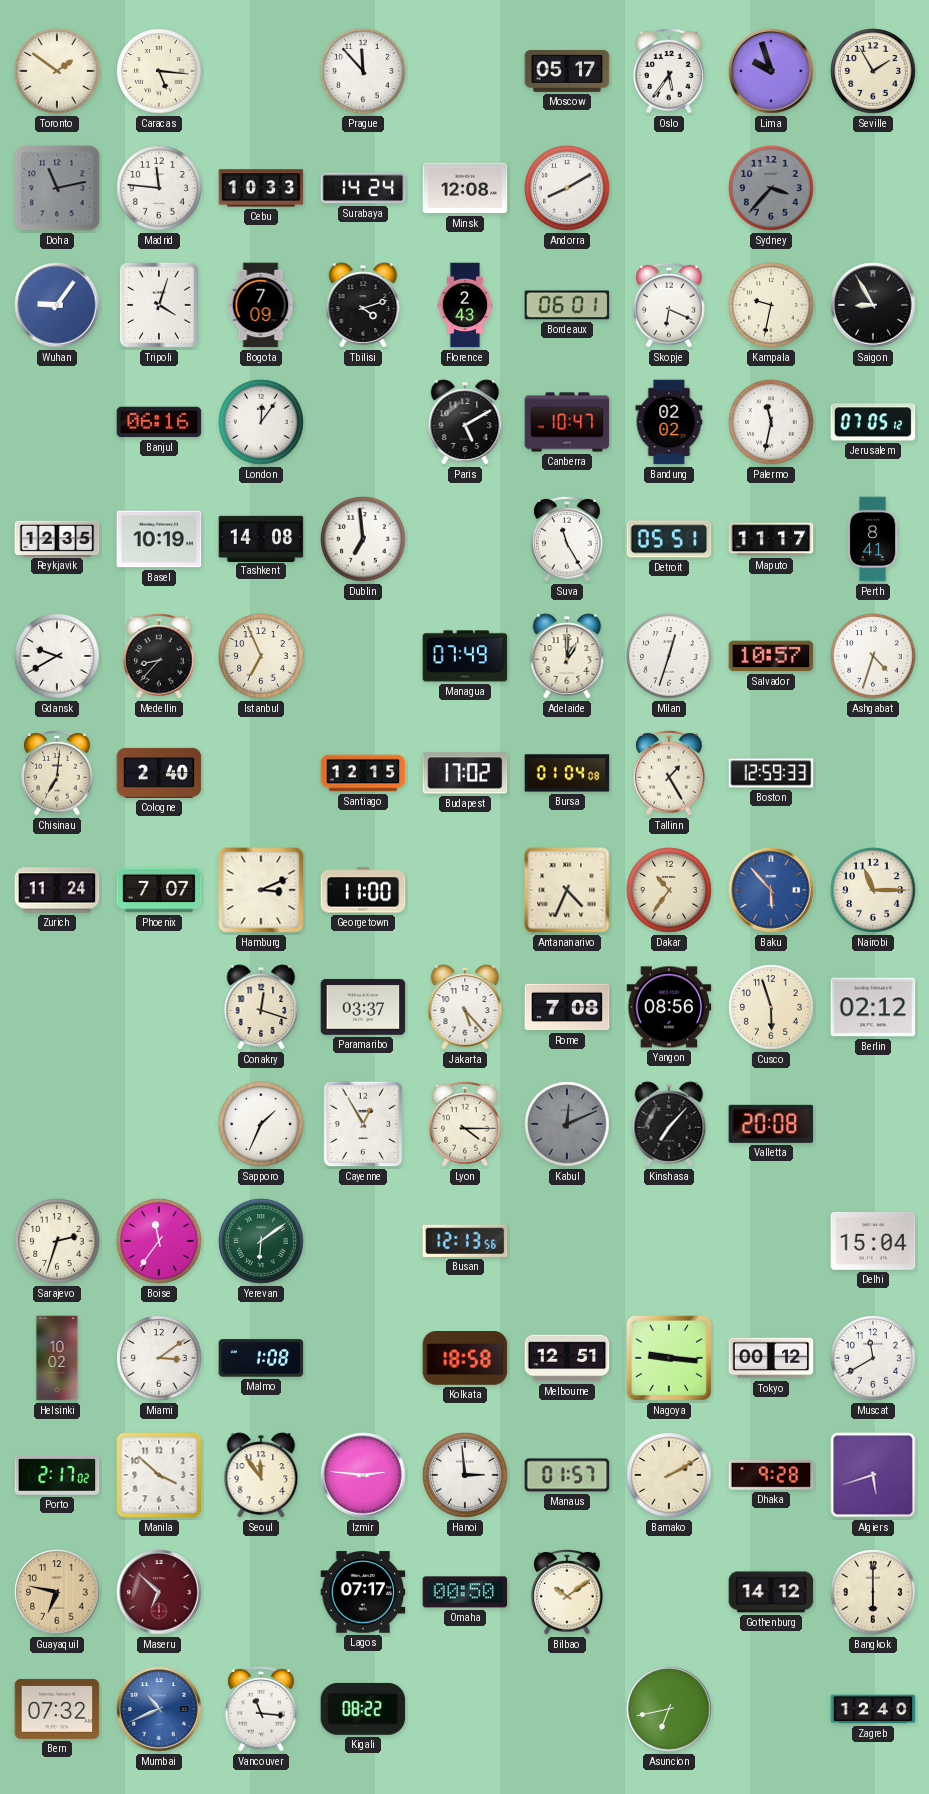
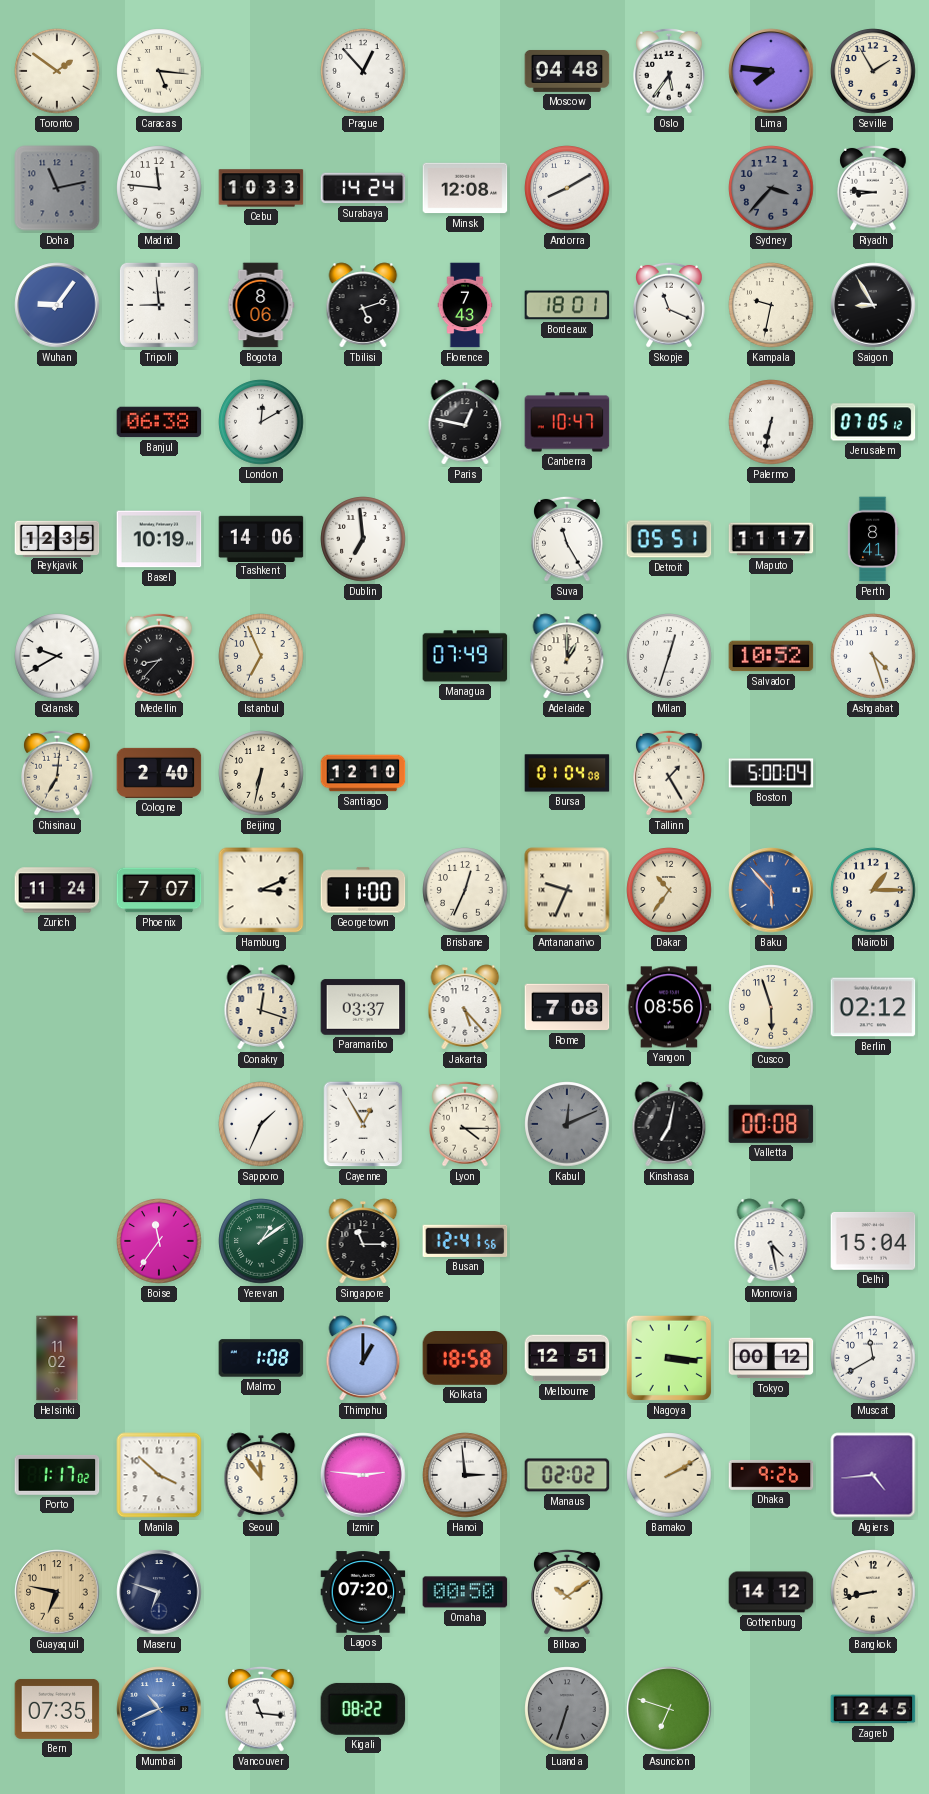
Prague: 11:53 -> 12:53
Moscow: 05:17 -> 04:48
Lima: 9:57 -> 7:46
Riyadh: none -> 8:46
Tripoli: 4:03 -> 8:59
Bogota: 7:09 -> 8:06
Tbilisi: 4:12 -> 5:12
Florence: 2:43 -> 7:43
Bordeaux: 06:01 -> 18:01
Skopje: 6:19 -> 11:19
Banjul: 06:16 -> 06:38
London: 12:06 -> 12:10
Paris: 5:10 -> 12:47
Bandung: 02:02 -> none
Palermo: 11:32 -> 6:32
Tashkent: 14:08 -> 14:06
Salvador: 10:57 -> 10:52
Ashgabat: 4:33 -> 4:27
Beijing: none -> 6:32
Santiago: 12:15 -> 12:10
Budapest: 17:02 -> none
Boston: 12:59 -> 5:00
Brisbane: none -> 12:34
Antananarivo: 4:34 -> 9:34
Nairobi: 11:15 -> 1:15
Kinshasa: 7:07 -> 7:02
Valletta: 20:08 -> 00:08
Sarajevo: 2:33 -> none
Yerevan: 6:09 -> 1:09
Singapore: none -> 11:15
Busan: 12:13 -> 12:41
Monrovia: none -> 4:28
Helsinki: 10:02 -> 11:02
Miami: 3:09 -> none
Thimphu: none -> 1:00
Nagoya: 9:16 -> 3:16
Porto: 2:17 -> 1:17
Manaus: 01:57 -> 02:02
Dhaka: 9:28 -> 9:26
Algiers: 5:42 -> 4:44
Maseru: 6:52 -> 6:48
Maseru dial: burgundy -> navy
Lagos: 07:17 -> 07:20
Bangkok: 6:00 -> 8:43
Bern: 07:32 -> 07:35
Luanda: none -> 6:33
Asuncion: 6:43 -> 6:48
Zagreb: 12:40 -> 12:45
